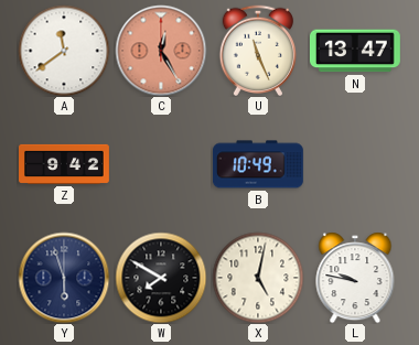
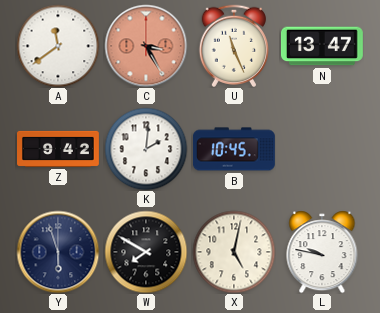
C: 12:25 -> 3:25
K: none -> 2:01
B: 10:49 -> 10:45
